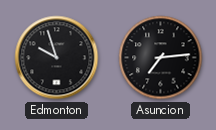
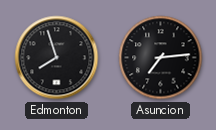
Edmonton: 9:57 -> 7:57
